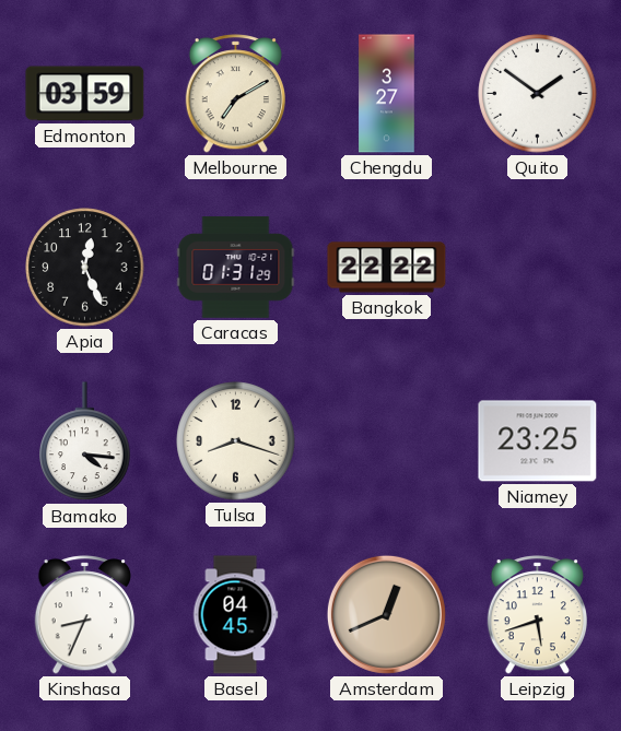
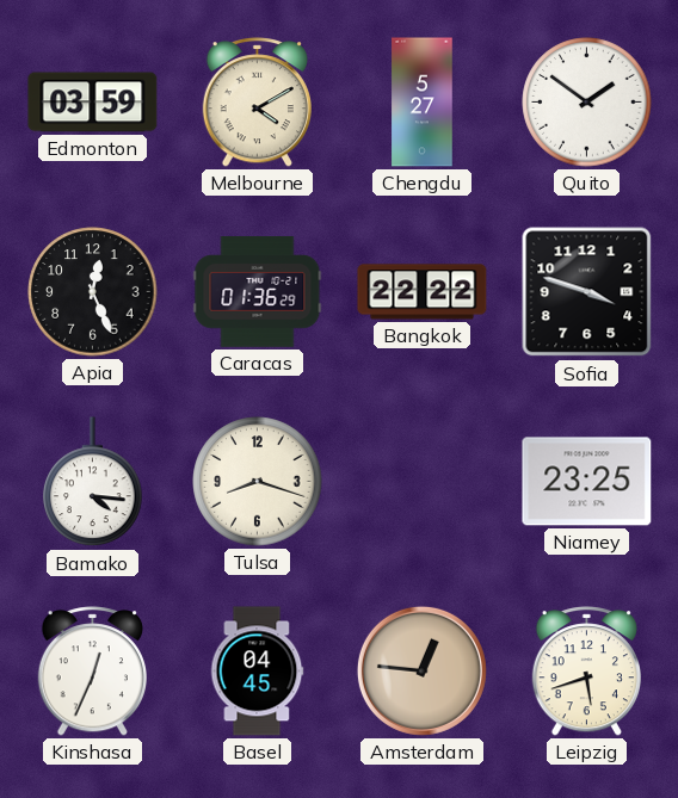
Melbourne: 7:10 -> 4:10
Chengdu: 3:27 -> 5:27
Caracas: 01:31 -> 01:36
Sofia: none -> 3:48
Kinshasa: 8:34 -> 12:34
Amsterdam: 12:41 -> 12:46
